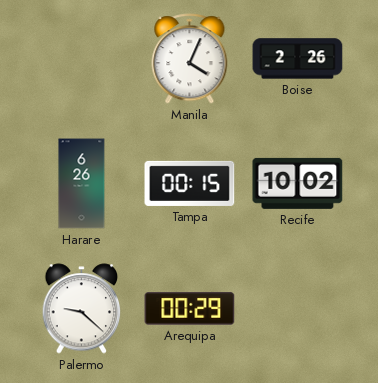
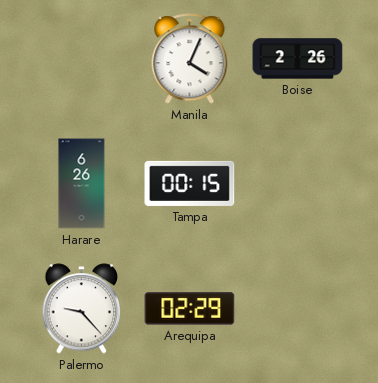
Recife: 10:02 -> none
Palermo: 9:22 -> 9:23
Arequipa: 00:29 -> 02:29
